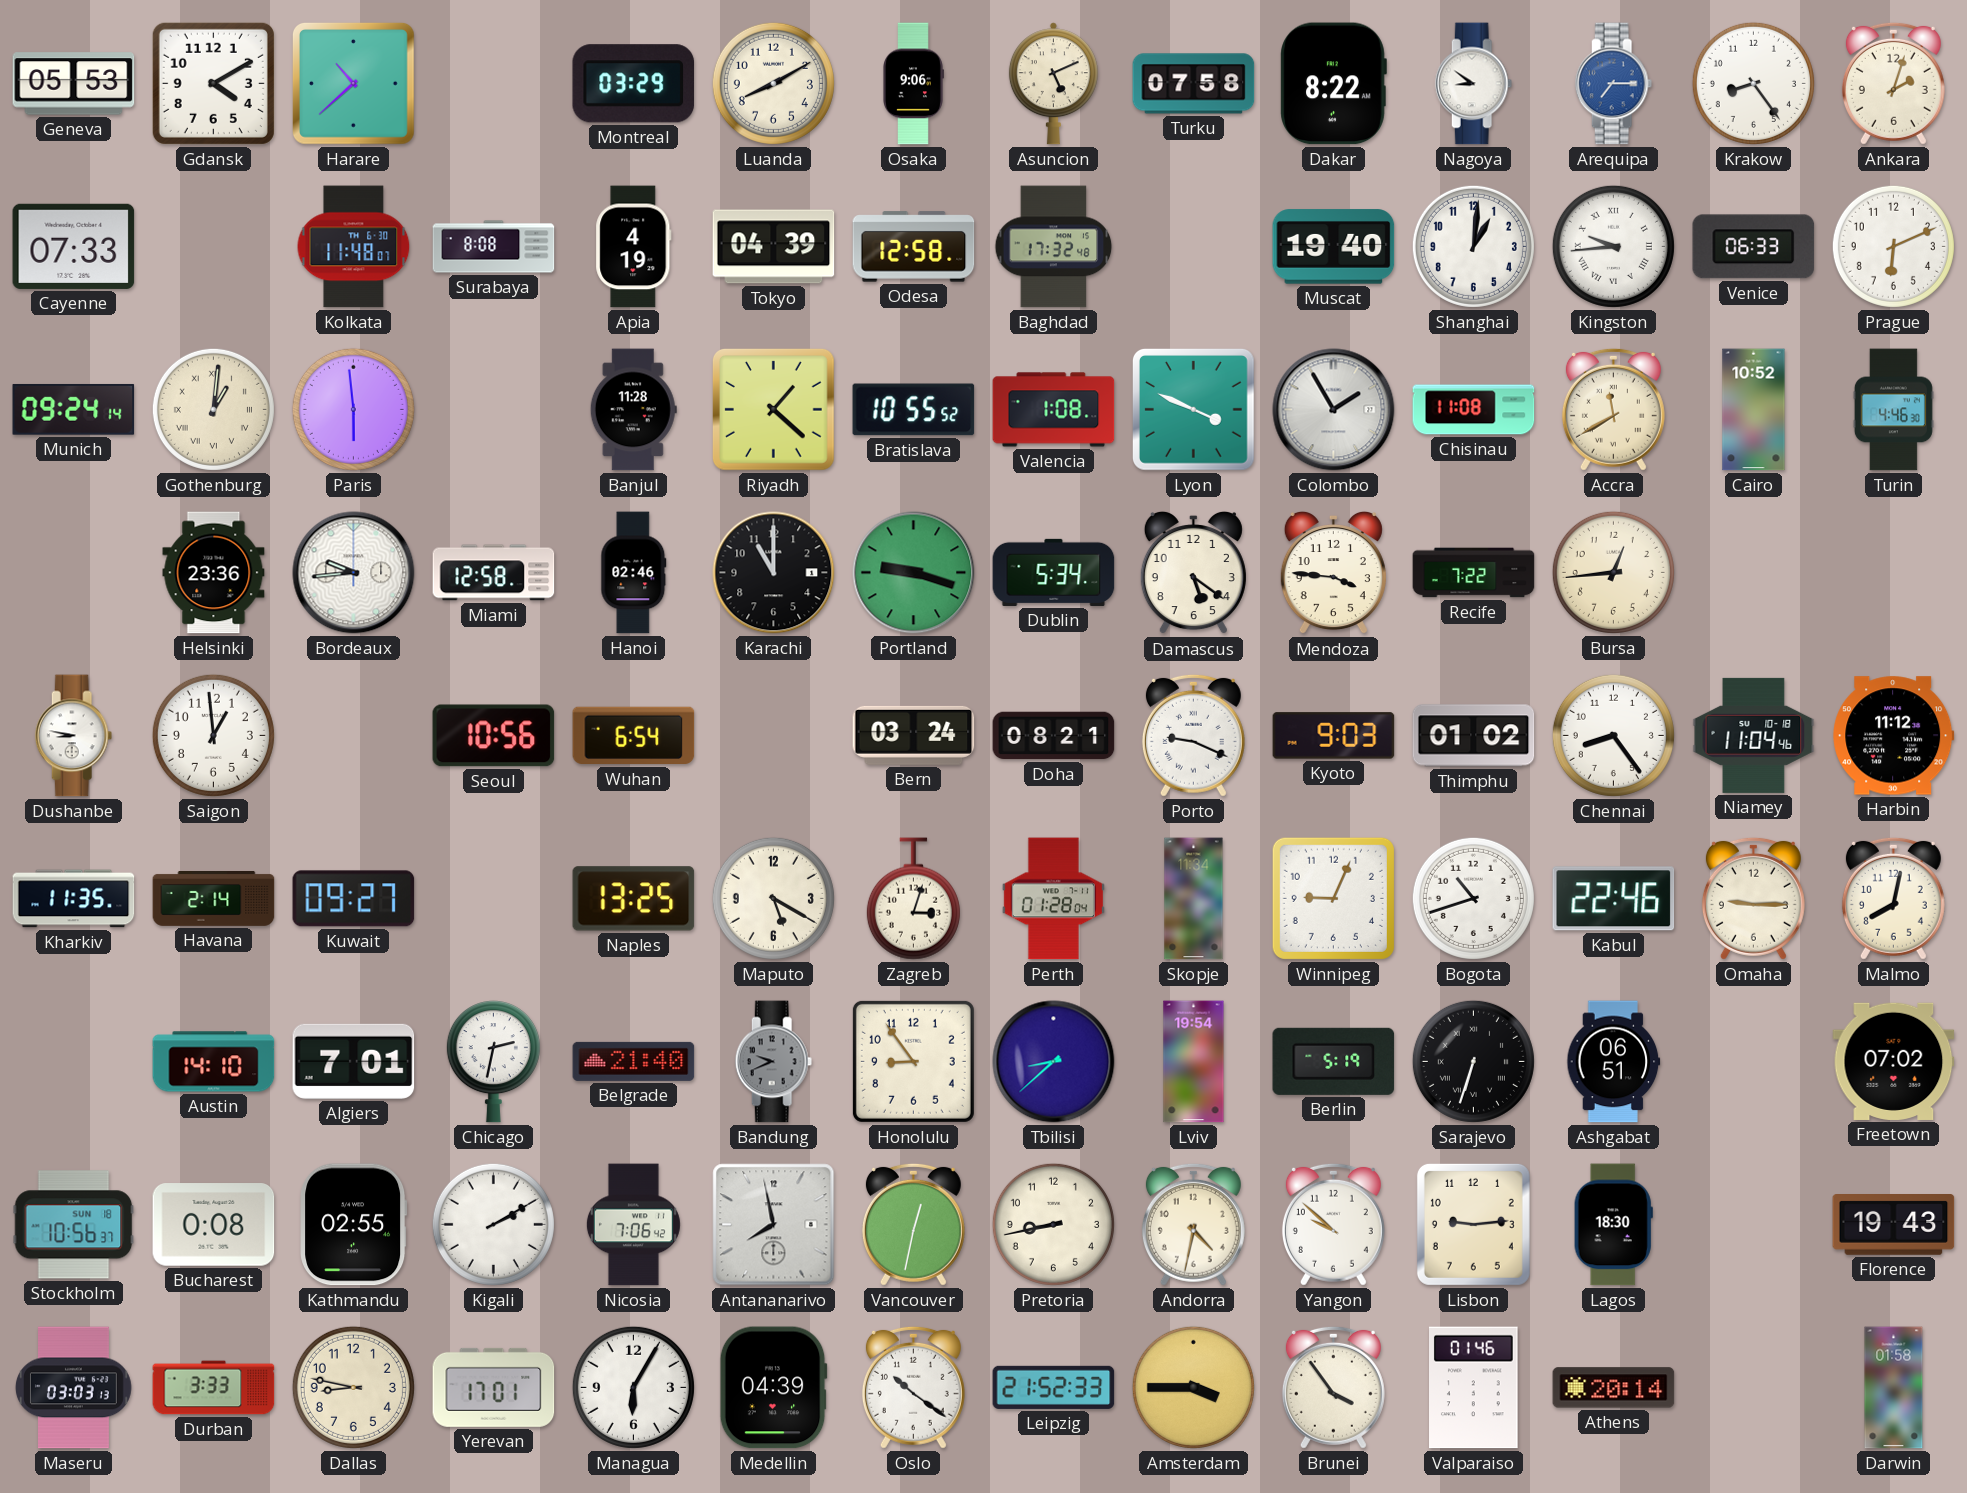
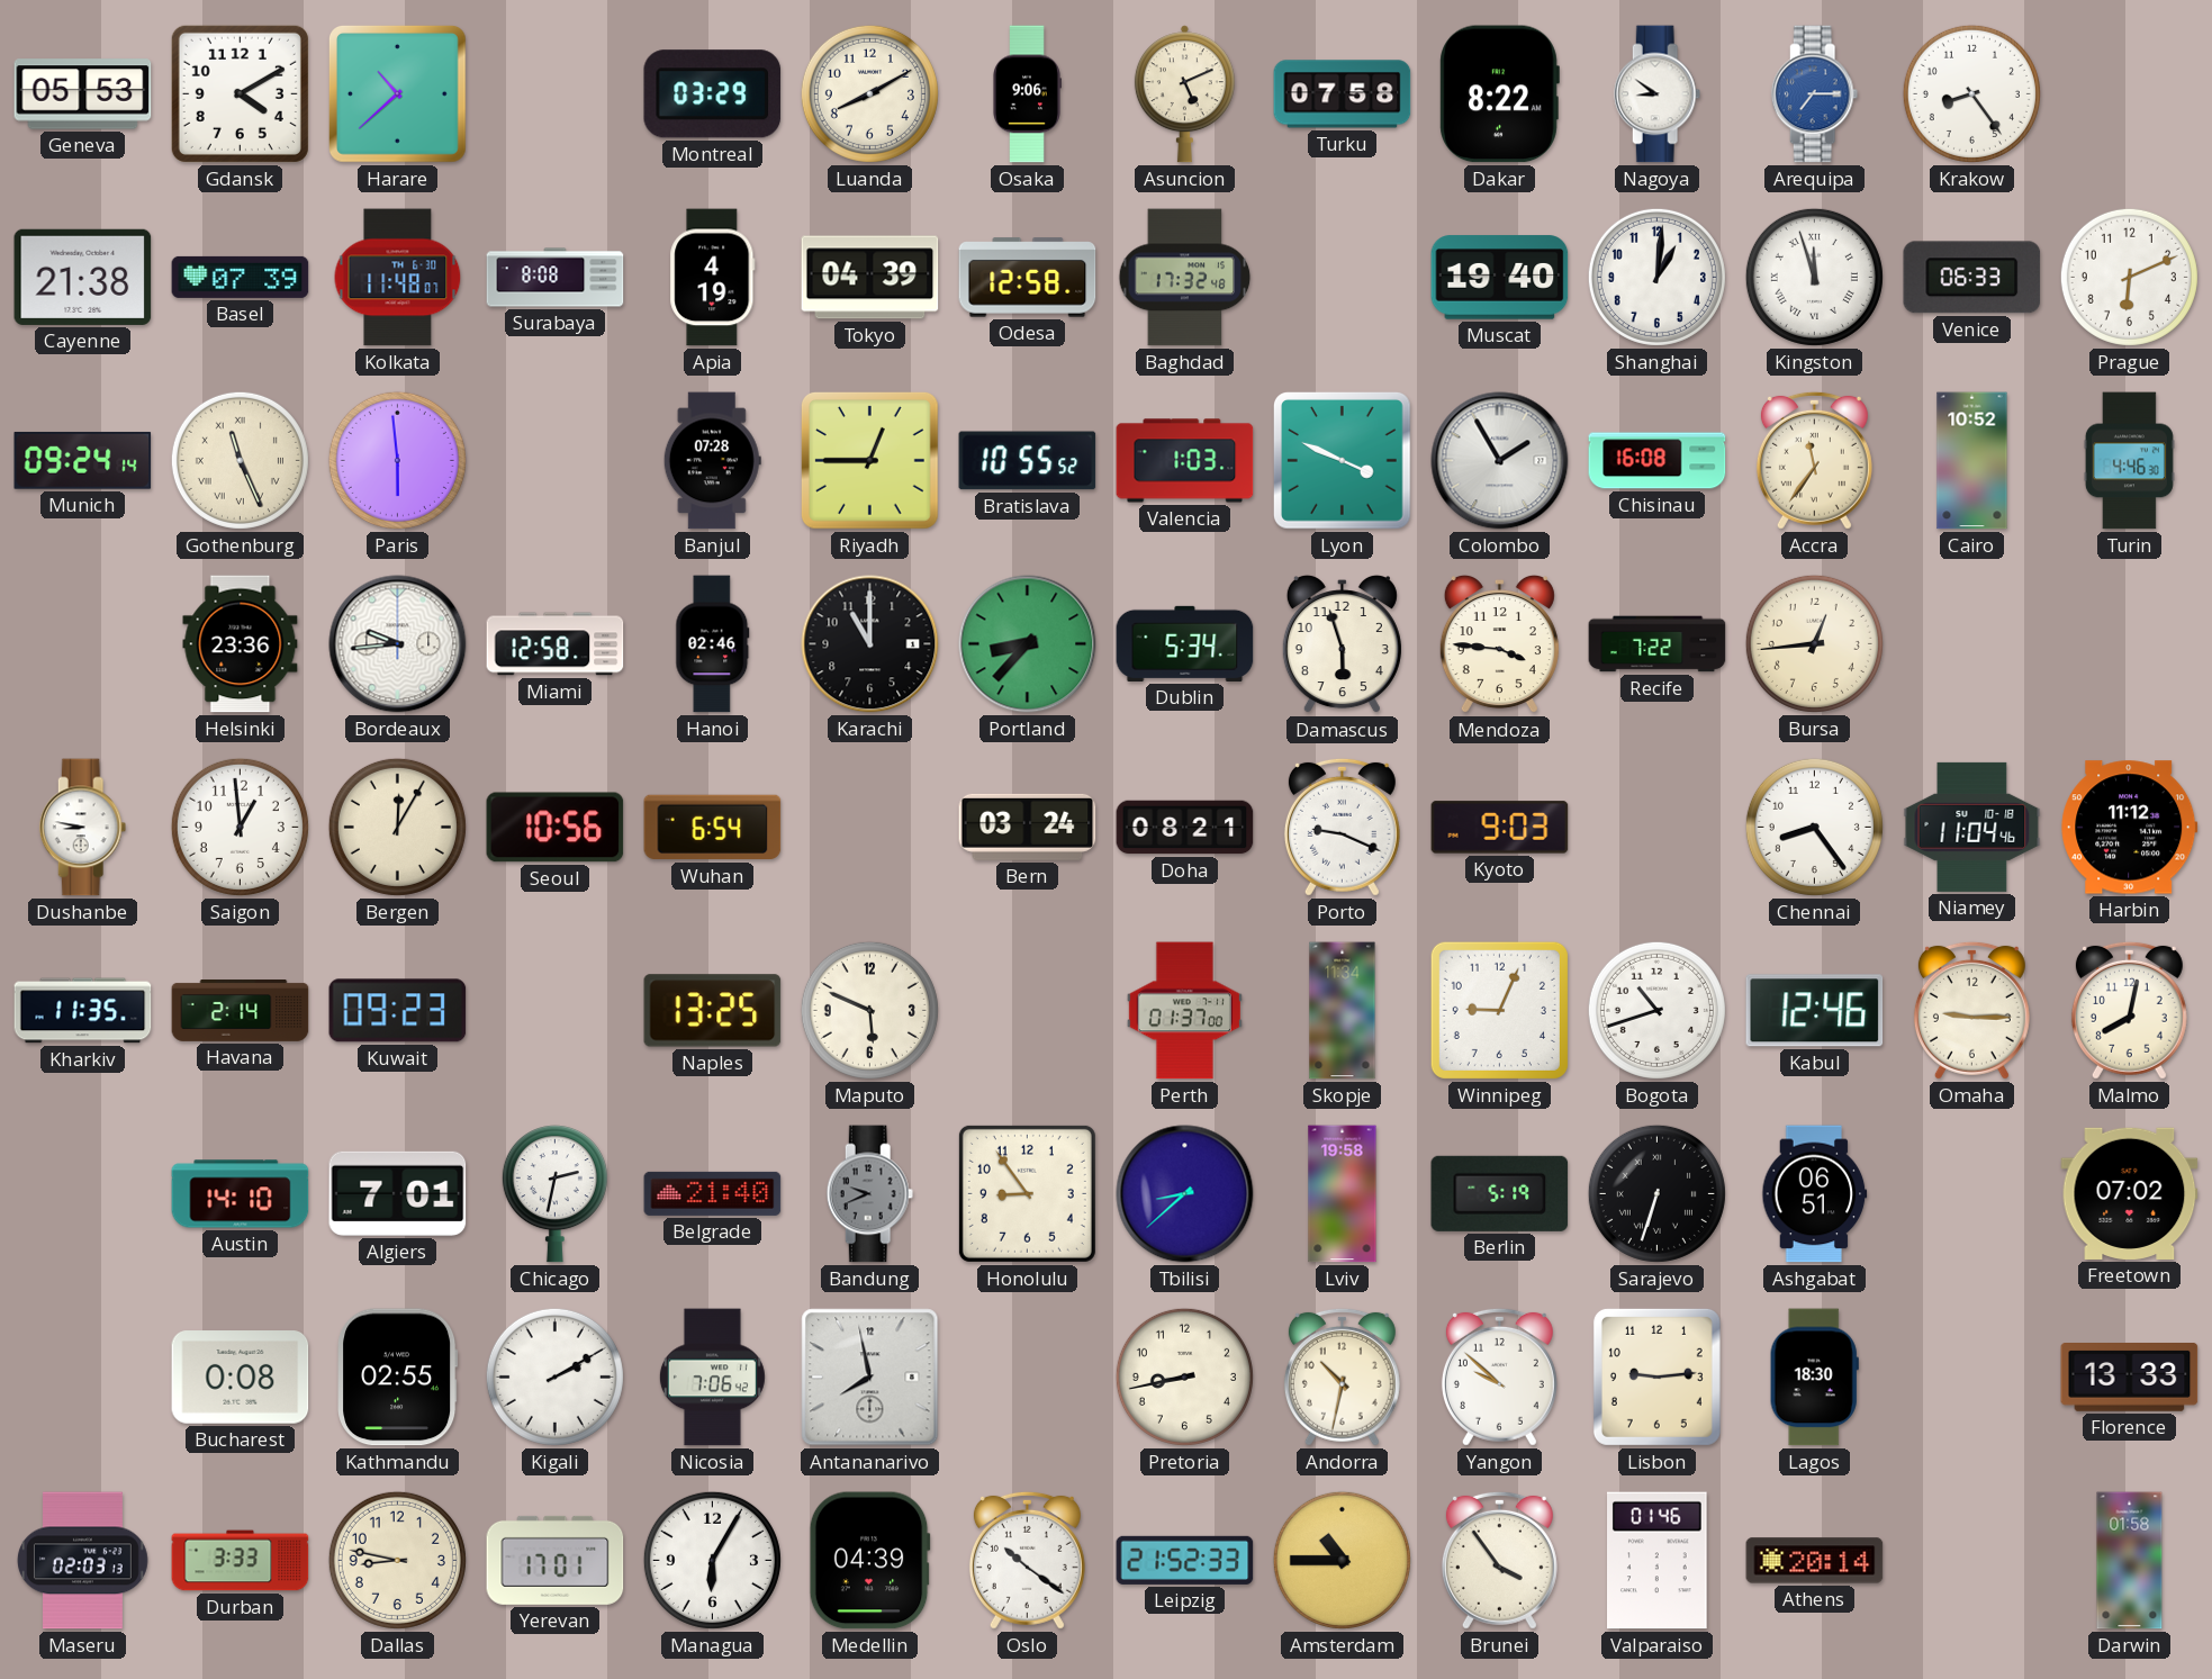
Ankara: 2:03 -> none
Cayenne: 07:33 -> 21:38
Basel: none -> 07:39
Kingston: 9:44 -> 11:57
Gothenburg: 1:01 -> 11:26
Banjul: 11:28 -> 07:28
Riyadh: 1:22 -> 12:45
Valencia: 1:08 -> 1:03
Chisinau: 11:08 -> 16:08
Accra: 11:40 -> 11:36
Portland: 9:18 -> 8:37
Damascus: 5:21 -> 5:57
Bergen: none -> 12:05
Thimphu: 01:02 -> none
Kuwait: 09:27 -> 09:23
Maputo: 5:20 -> 5:49
Zagreb: 3:03 -> none
Perth: 01:28 -> 01:37
Kabul: 22:46 -> 12:46
Lviv: 19:54 -> 19:58
Stockholm: 10:56 -> none
Vancouver: 12:32 -> none
Andorra: 4:32 -> 10:32
Florence: 19:43 -> 13:33
Maseru: 03:03 -> 02:03
Amsterdam: 3:45 -> 10:45
